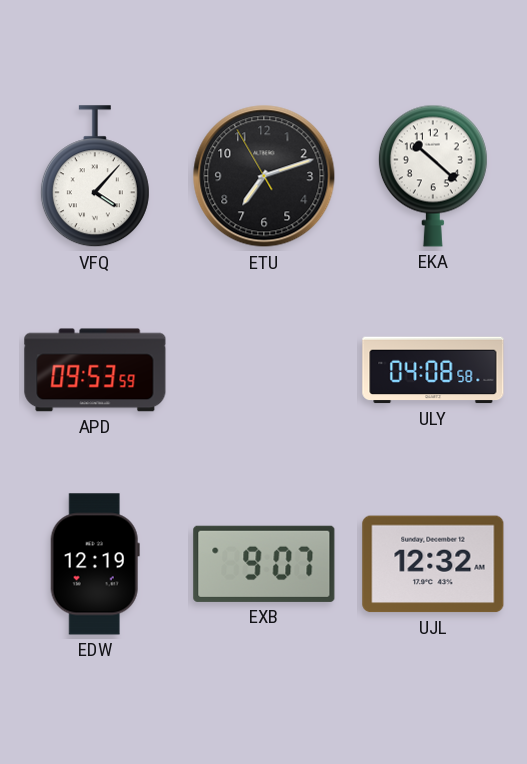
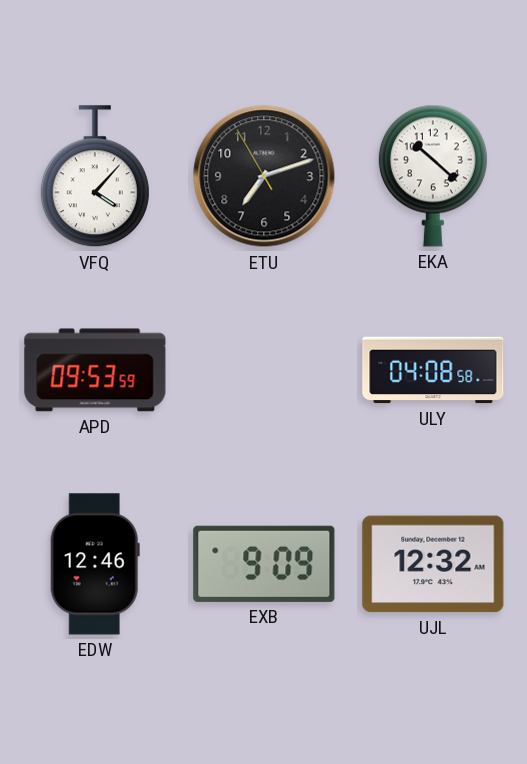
EDW: 12:19 -> 12:46
EXB: 9:07 -> 9:09
